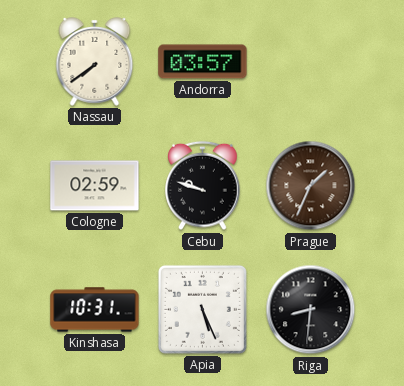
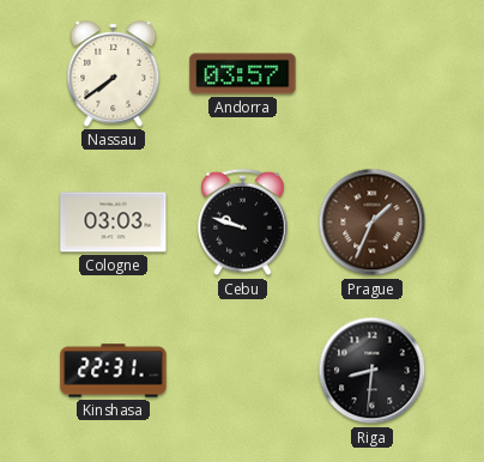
Cologne: 02:59 -> 03:03
Kinshasa: 10:31 -> 22:31
Apia: 5:26 -> none
